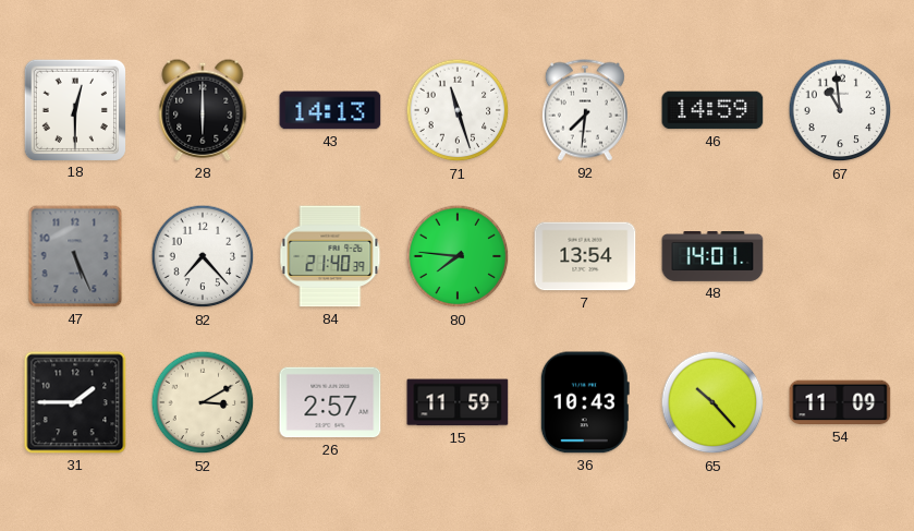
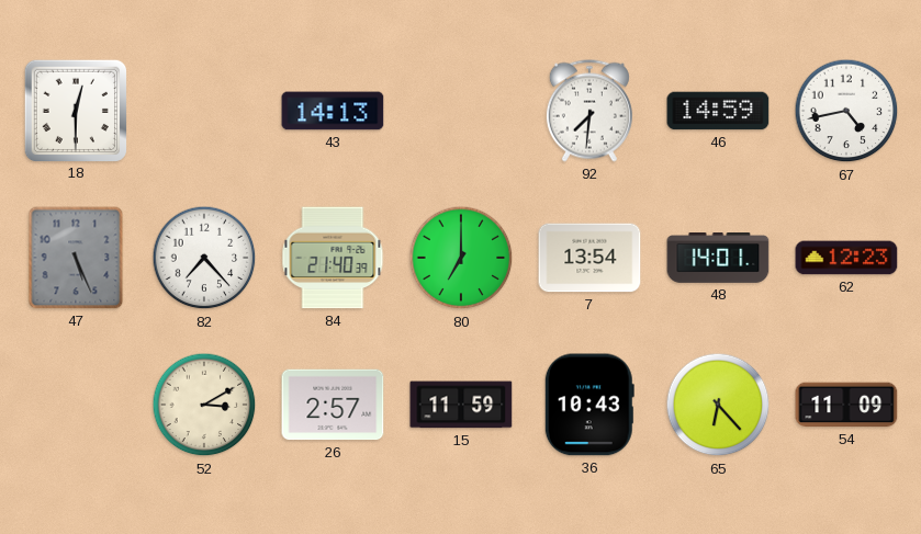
28: 6:00 -> none
71: 11:27 -> none
67: 10:59 -> 4:43
80: 7:46 -> 7:00
62: none -> 12:23
31: 1:45 -> none
65: 10:23 -> 6:23
